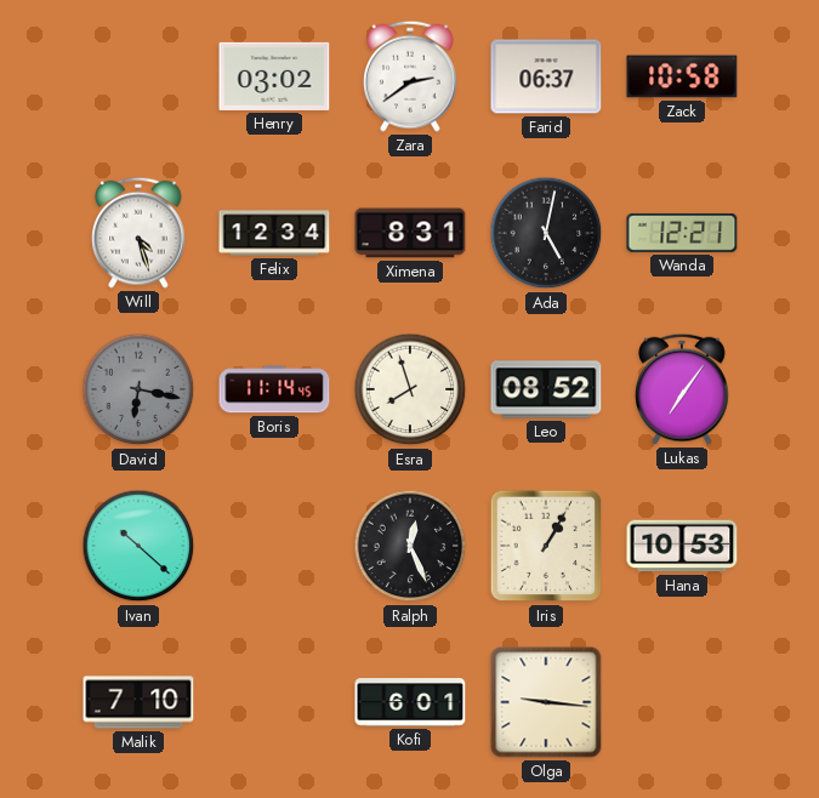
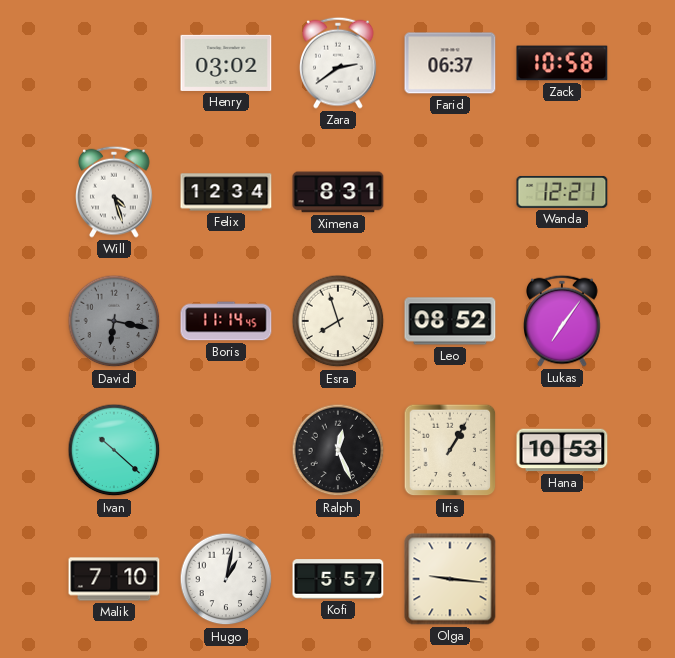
Ada: 5:02 -> none
Hugo: none -> 1:02
Kofi: 6:01 -> 5:57
